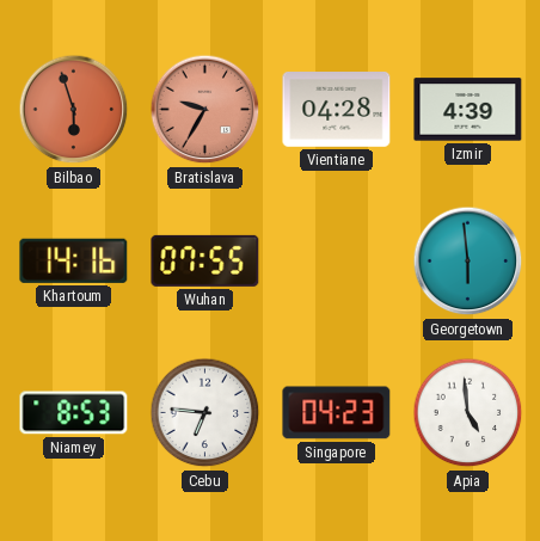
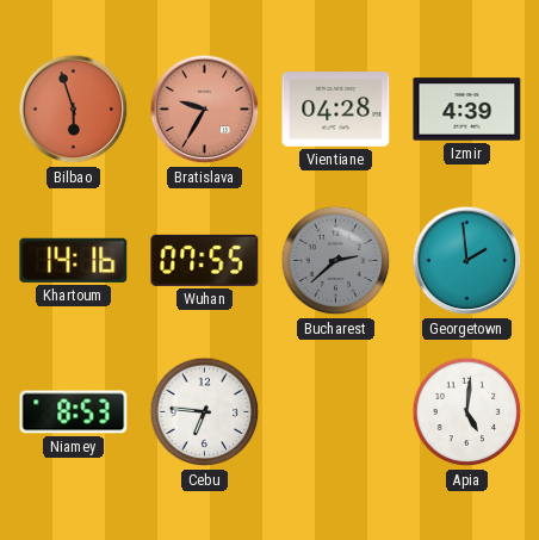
Bucharest: none -> 2:38
Georgetown: 5:59 -> 1:59
Singapore: 04:23 -> none
Apia: 4:59 -> 5:01
